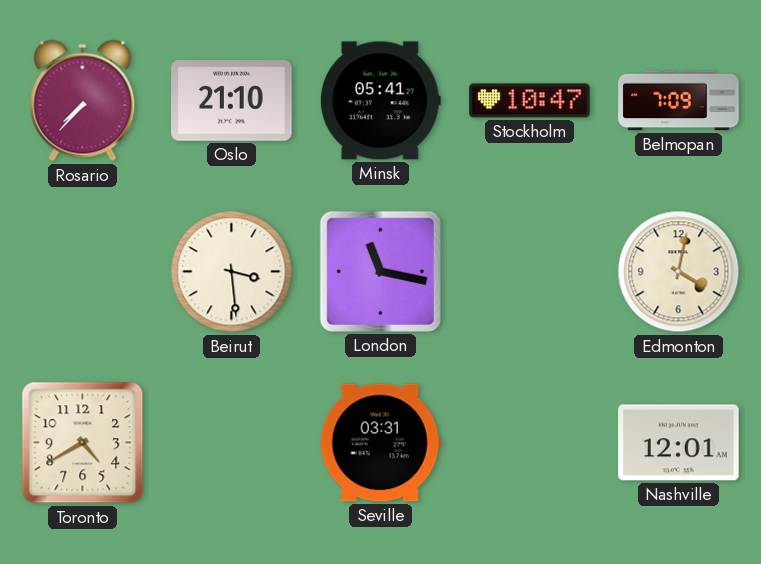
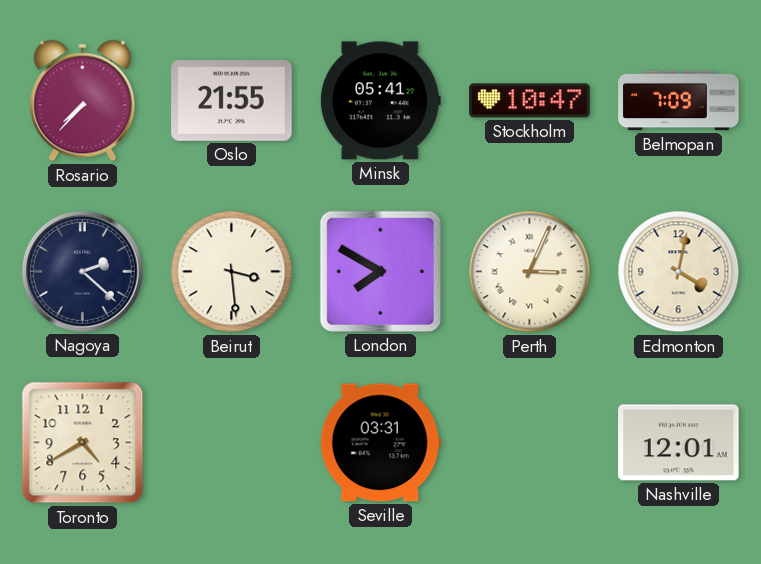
Oslo: 21:10 -> 21:55
Nagoya: none -> 2:22
London: 11:17 -> 7:50
Perth: none -> 3:04
